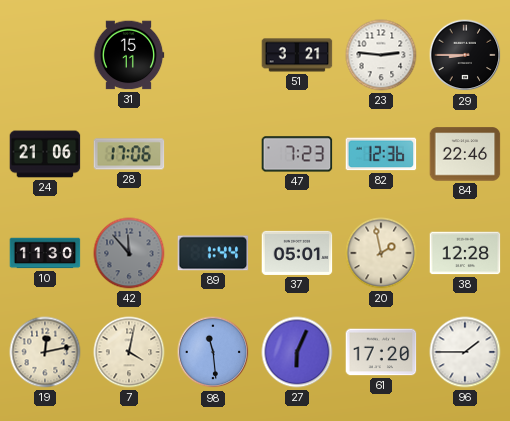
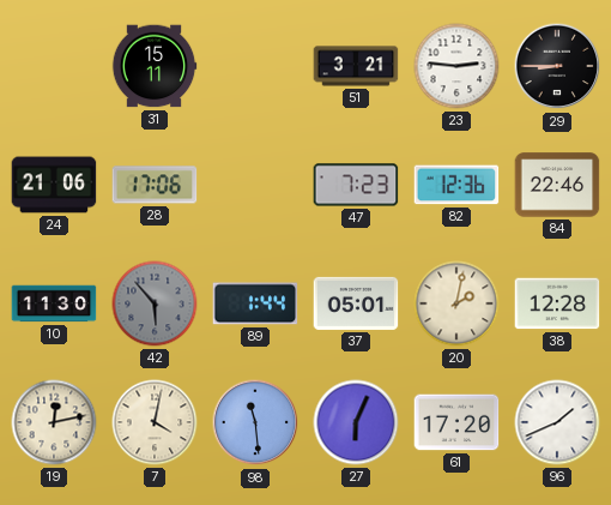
42: 11:53 -> 5:53
20: 1:58 -> 2:02
96: 1:45 -> 1:41
